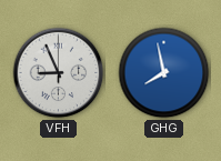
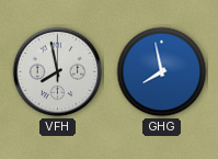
VFH: 8:56 -> 7:58
